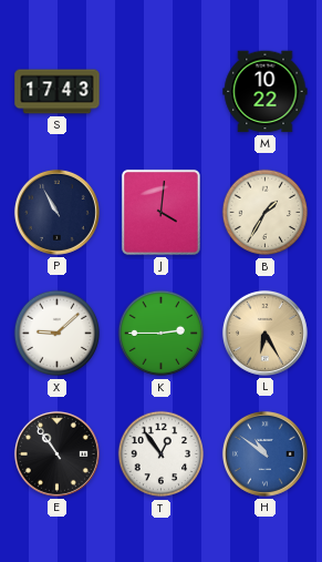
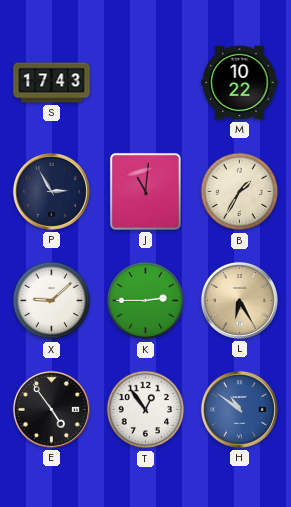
P: 10:55 -> 2:55
J: 4:01 -> 11:01
E: 10:54 -> 4:54
